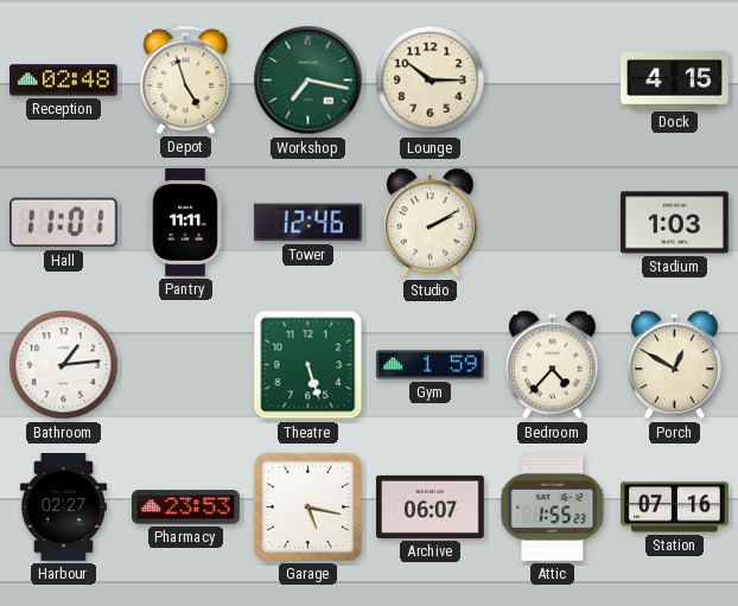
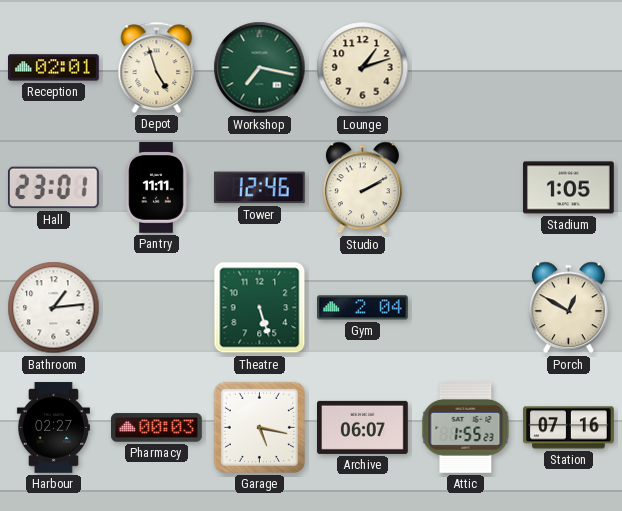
Reception: 02:48 -> 02:01
Lounge: 10:15 -> 1:12
Dock: 4:15 -> none
Hall: 11:01 -> 23:01
Stadium: 1:03 -> 1:05
Gym: 1:59 -> 2:04
Bedroom: 4:37 -> none
Pharmacy: 23:53 -> 00:03
